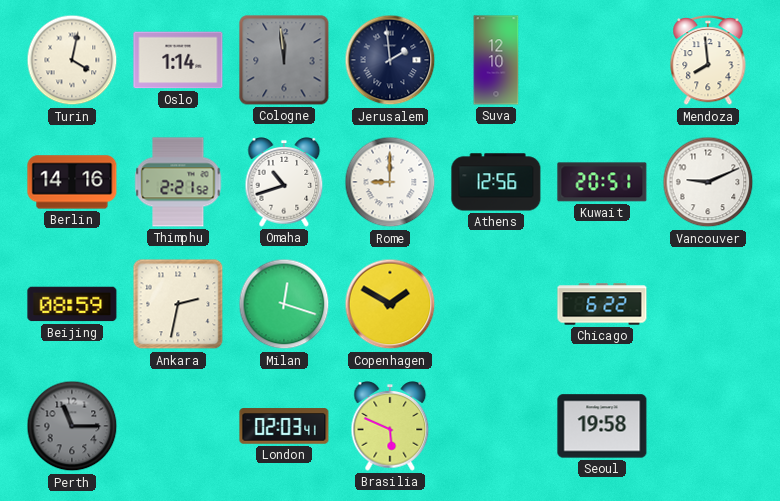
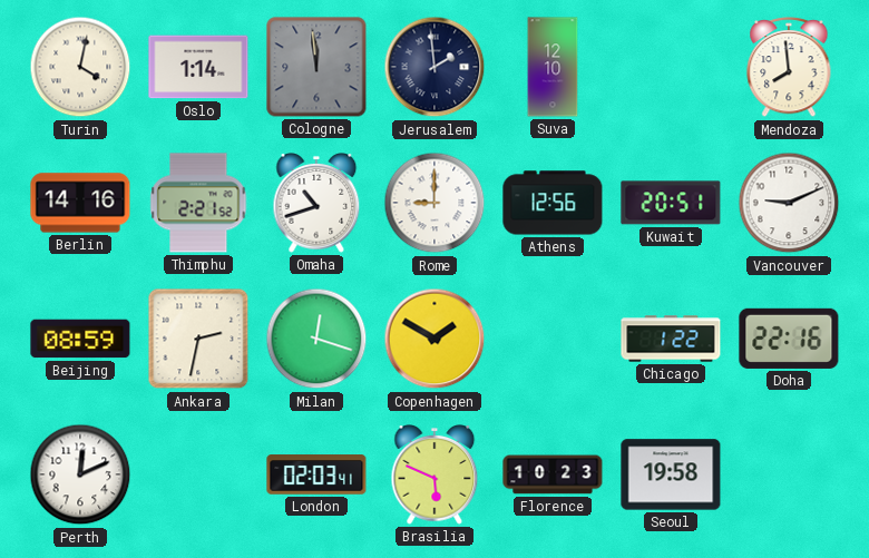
Chicago: 6:22 -> 1:22
Doha: none -> 22:16
Perth: 11:15 -> 12:11
Perth dial: grey -> white
Florence: none -> 10:23
